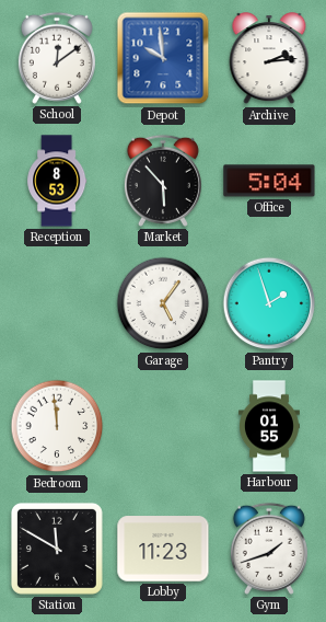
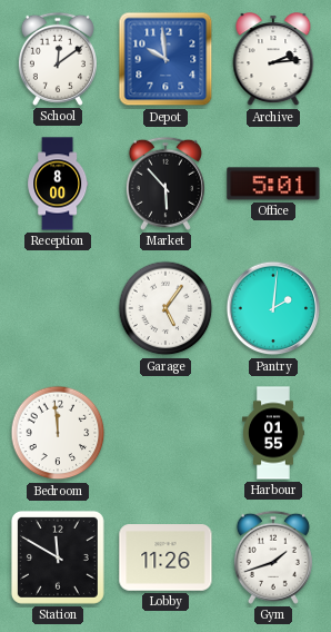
Reception: 8:53 -> 8:00
Office: 5:04 -> 5:01
Pantry: 1:57 -> 2:01
Lobby: 11:23 -> 11:26
